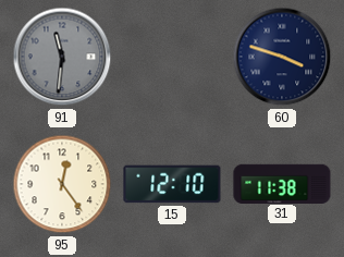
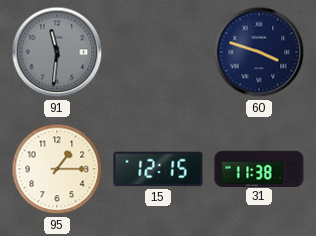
95: 12:24 -> 1:15
15: 12:10 -> 12:15
